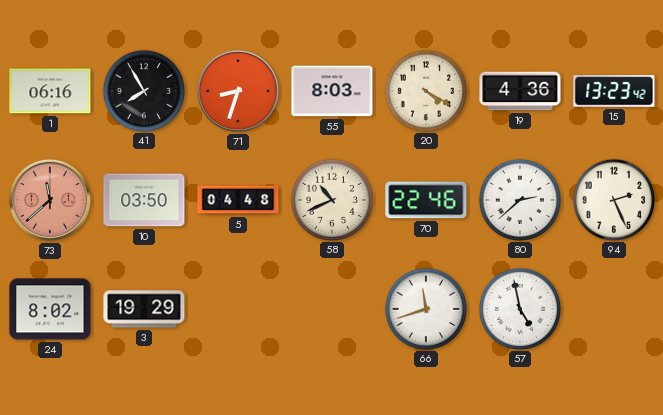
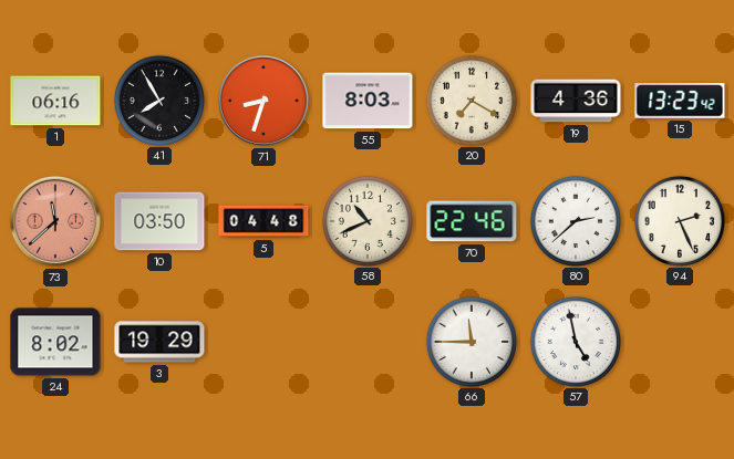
20: 4:20 -> 7:20
66: 11:42 -> 11:45
